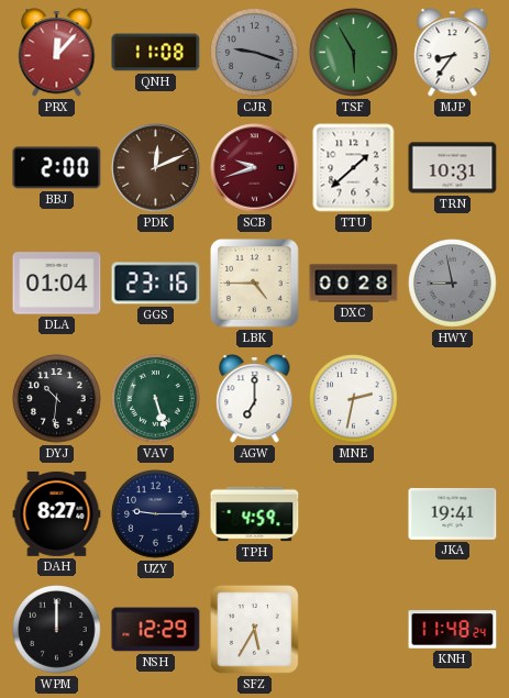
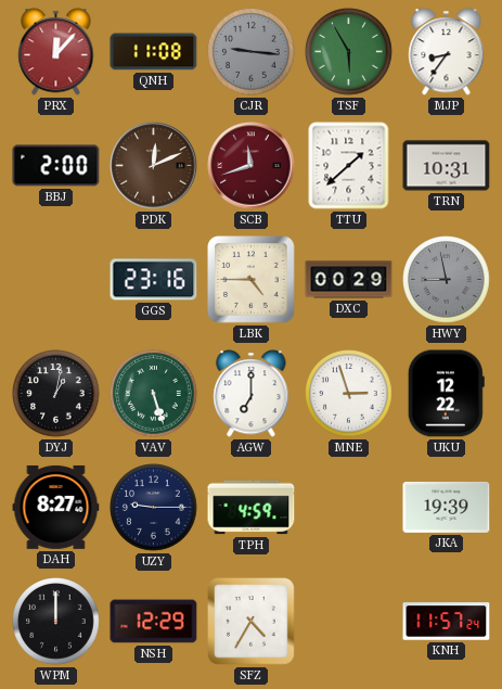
CJR: 9:18 -> 9:16
SCB: 9:42 -> 11:42
DLA: 01:04 -> none
DXC: 00:28 -> 00:29
DYJ: 10:31 -> 1:02
MNE: 2:32 -> 2:57
UKU: none -> 12:22
JKA: 19:41 -> 19:39
SFZ: 5:35 -> 4:35
KNH: 11:48 -> 11:57
